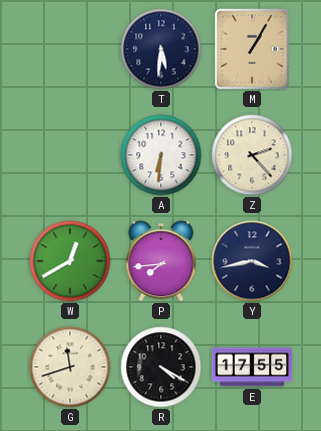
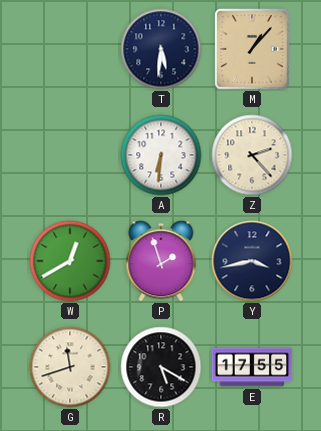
M: 1:05 -> 1:07
P: 7:44 -> 1:57
R: 4:20 -> 5:20
